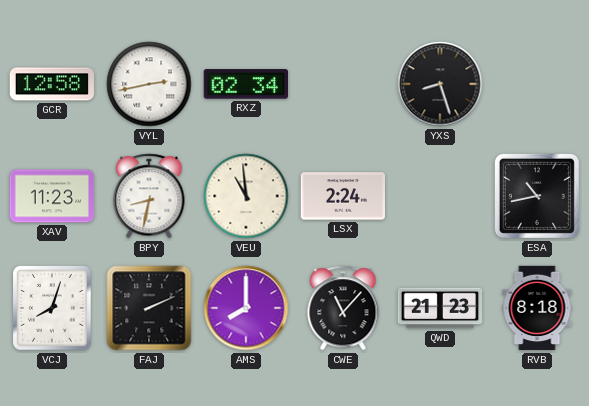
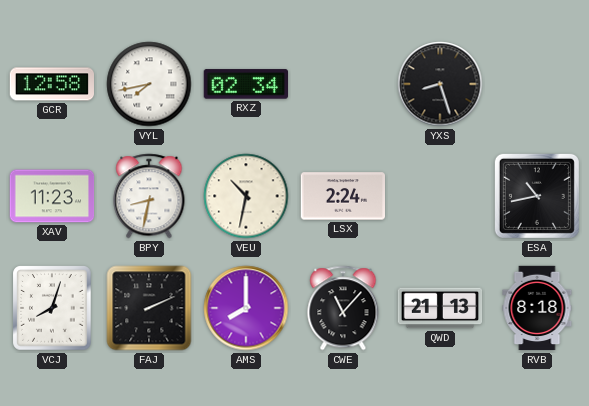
VYL: 2:43 -> 7:43
VEU: 10:59 -> 10:32
QWD: 21:23 -> 21:13
